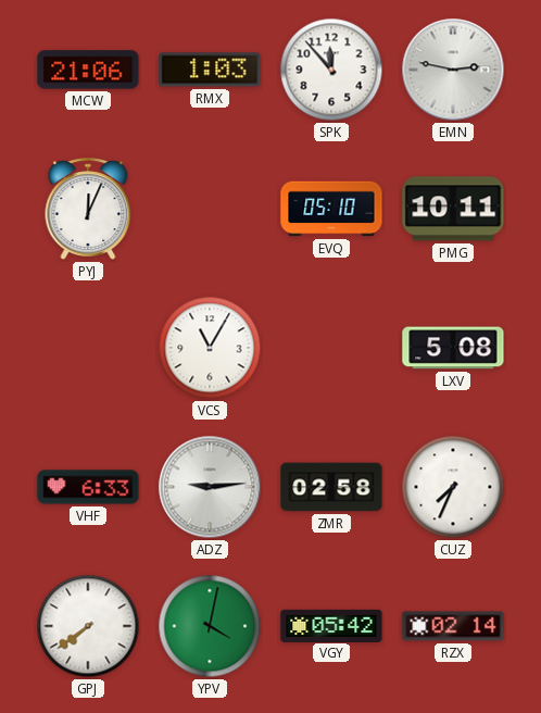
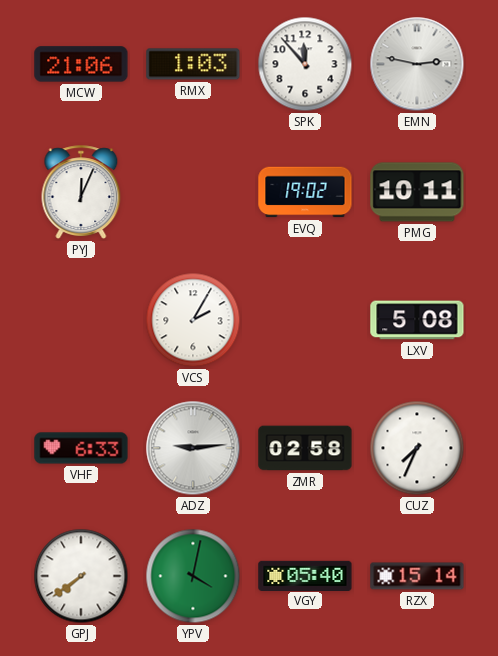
EVQ: 05:10 -> 19:02
VCS: 11:05 -> 2:05
VGY: 05:42 -> 05:40
RZX: 02:14 -> 15:14
